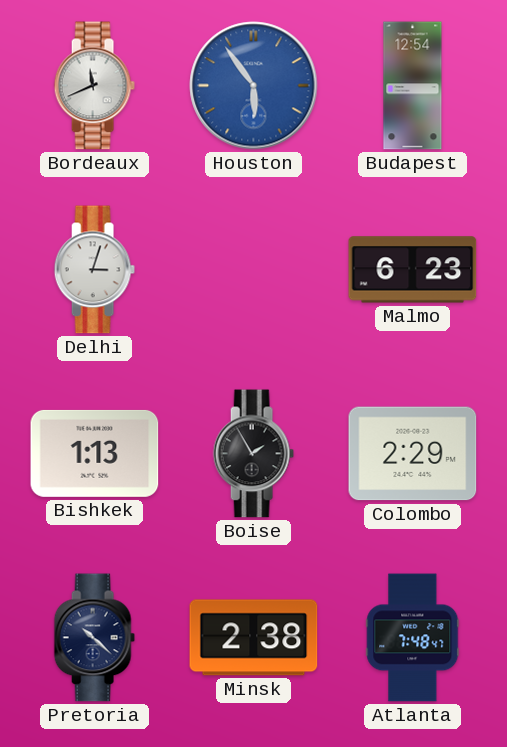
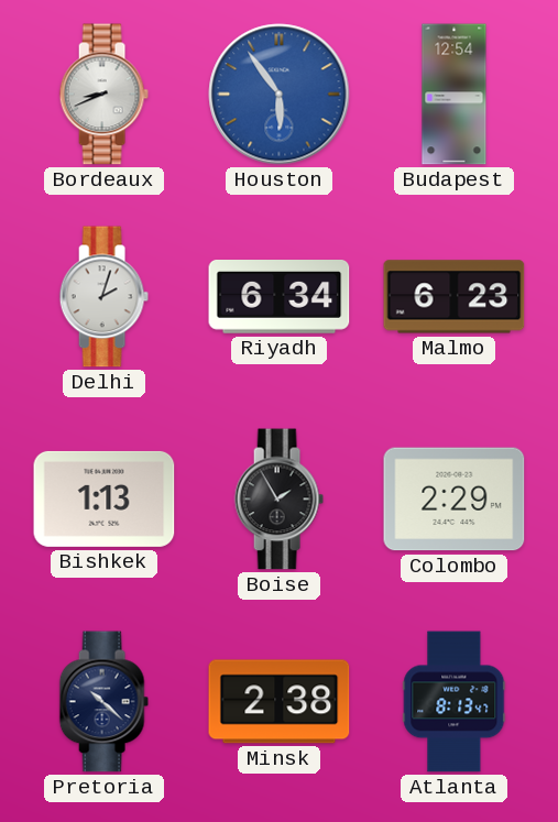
Bordeaux: 11:41 -> 8:41
Delhi: 3:03 -> 2:03
Riyadh: none -> 6:34
Atlanta: 7:48 -> 8:13
